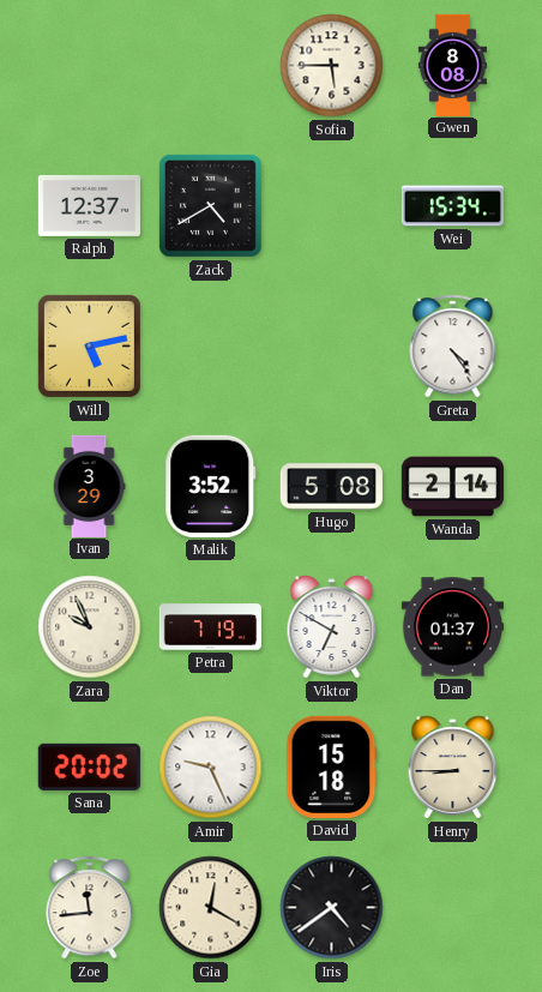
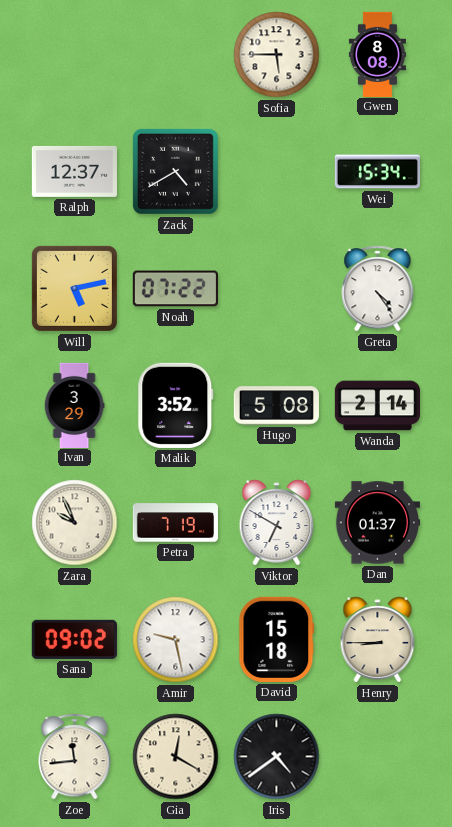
Noah: none -> 07:22
Sana: 20:02 -> 09:02
Amir: 9:26 -> 9:28
